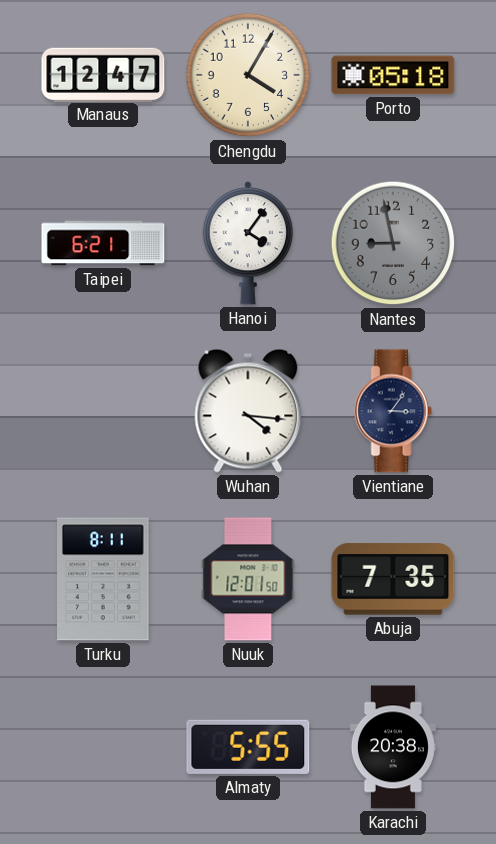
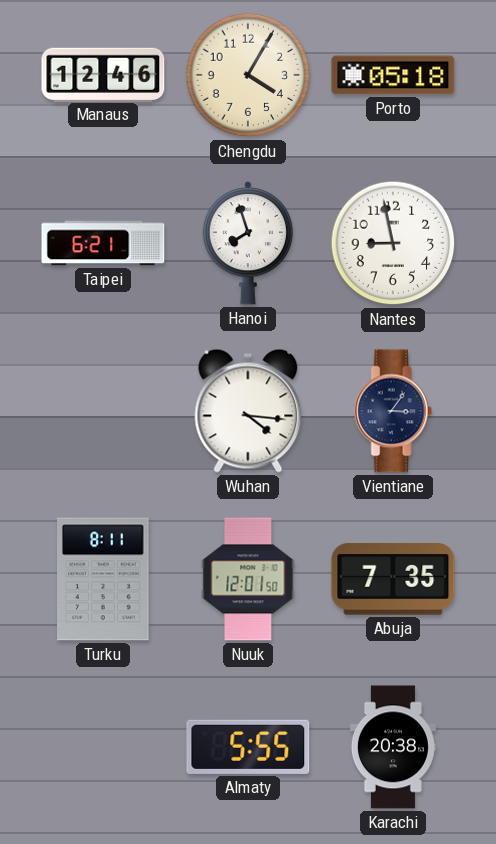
Manaus: 12:47 -> 12:46
Hanoi: 4:06 -> 7:57
Nantes dial: grey -> white
